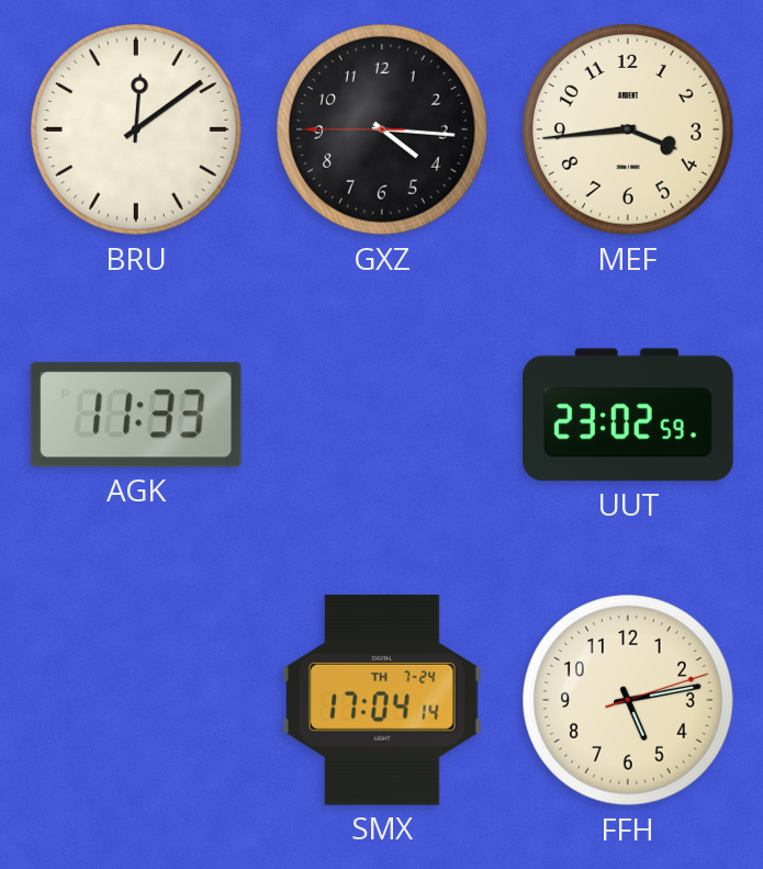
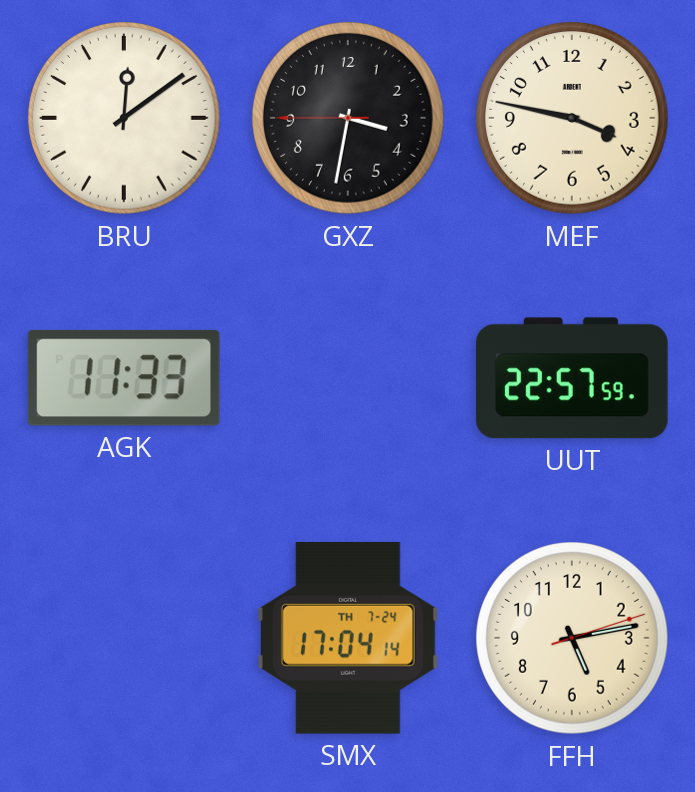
GXZ: 4:15 -> 3:31
MEF: 3:44 -> 3:47
UUT: 23:02 -> 22:57
